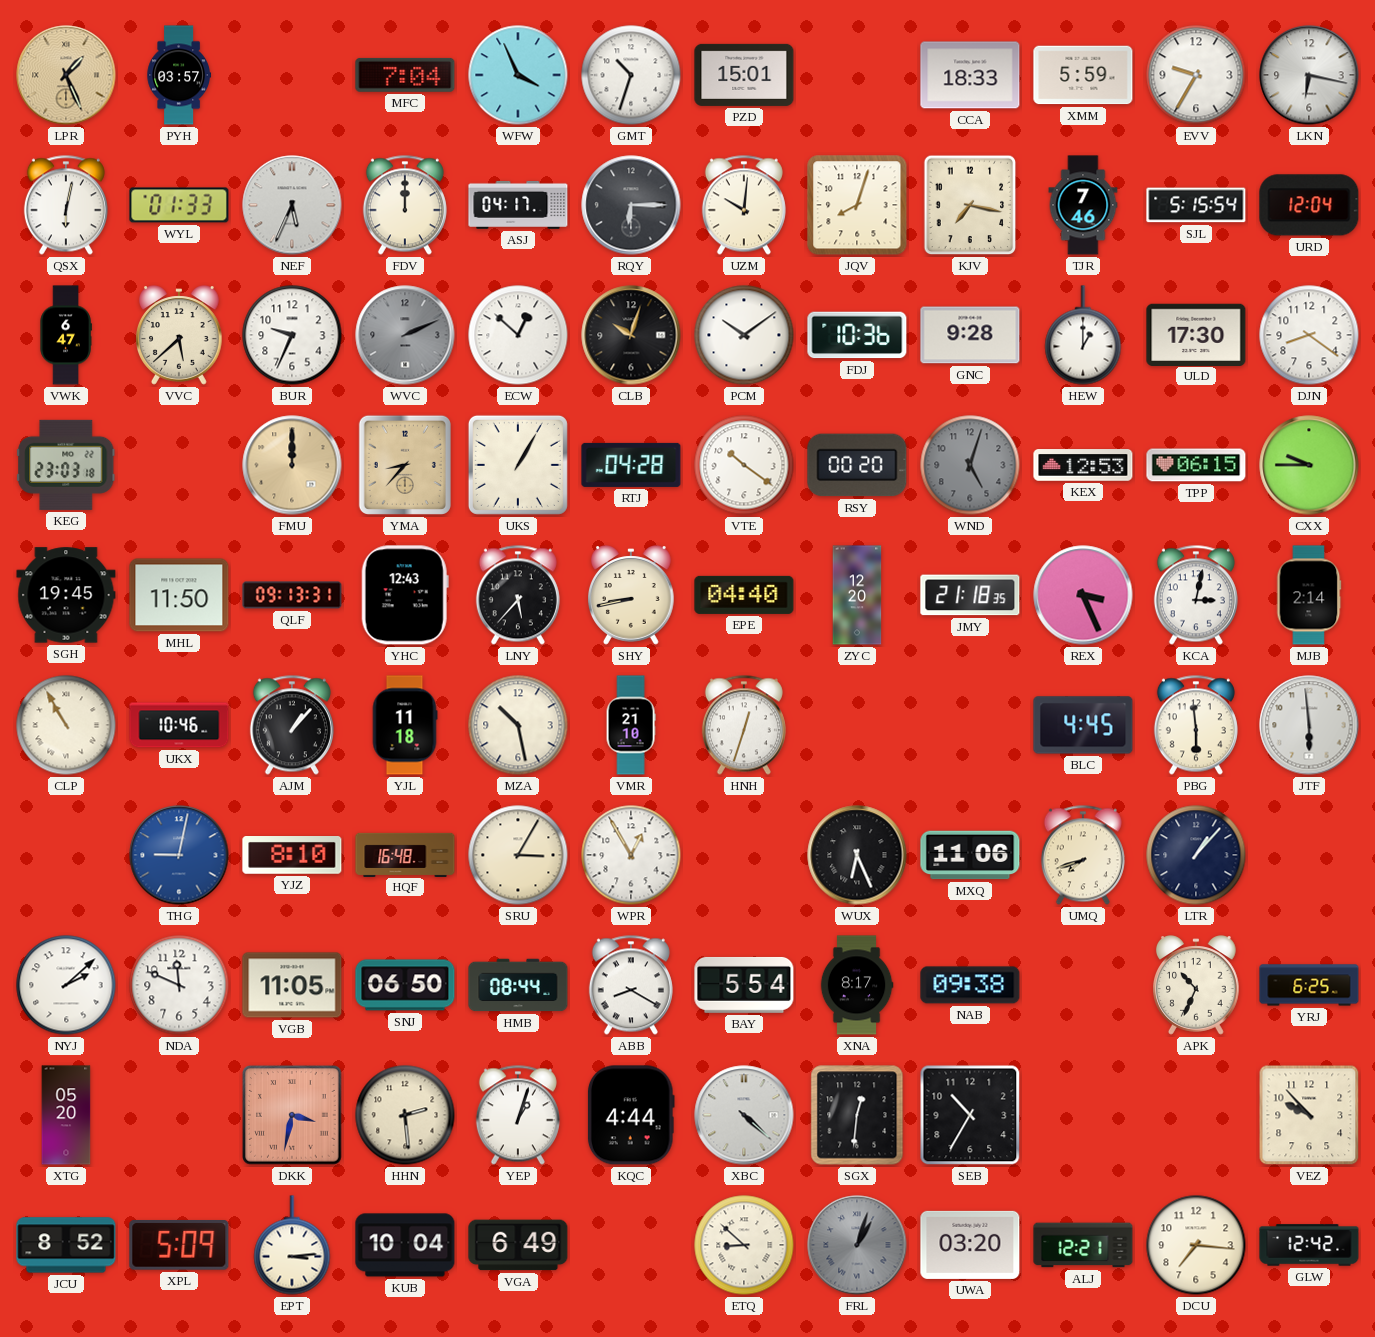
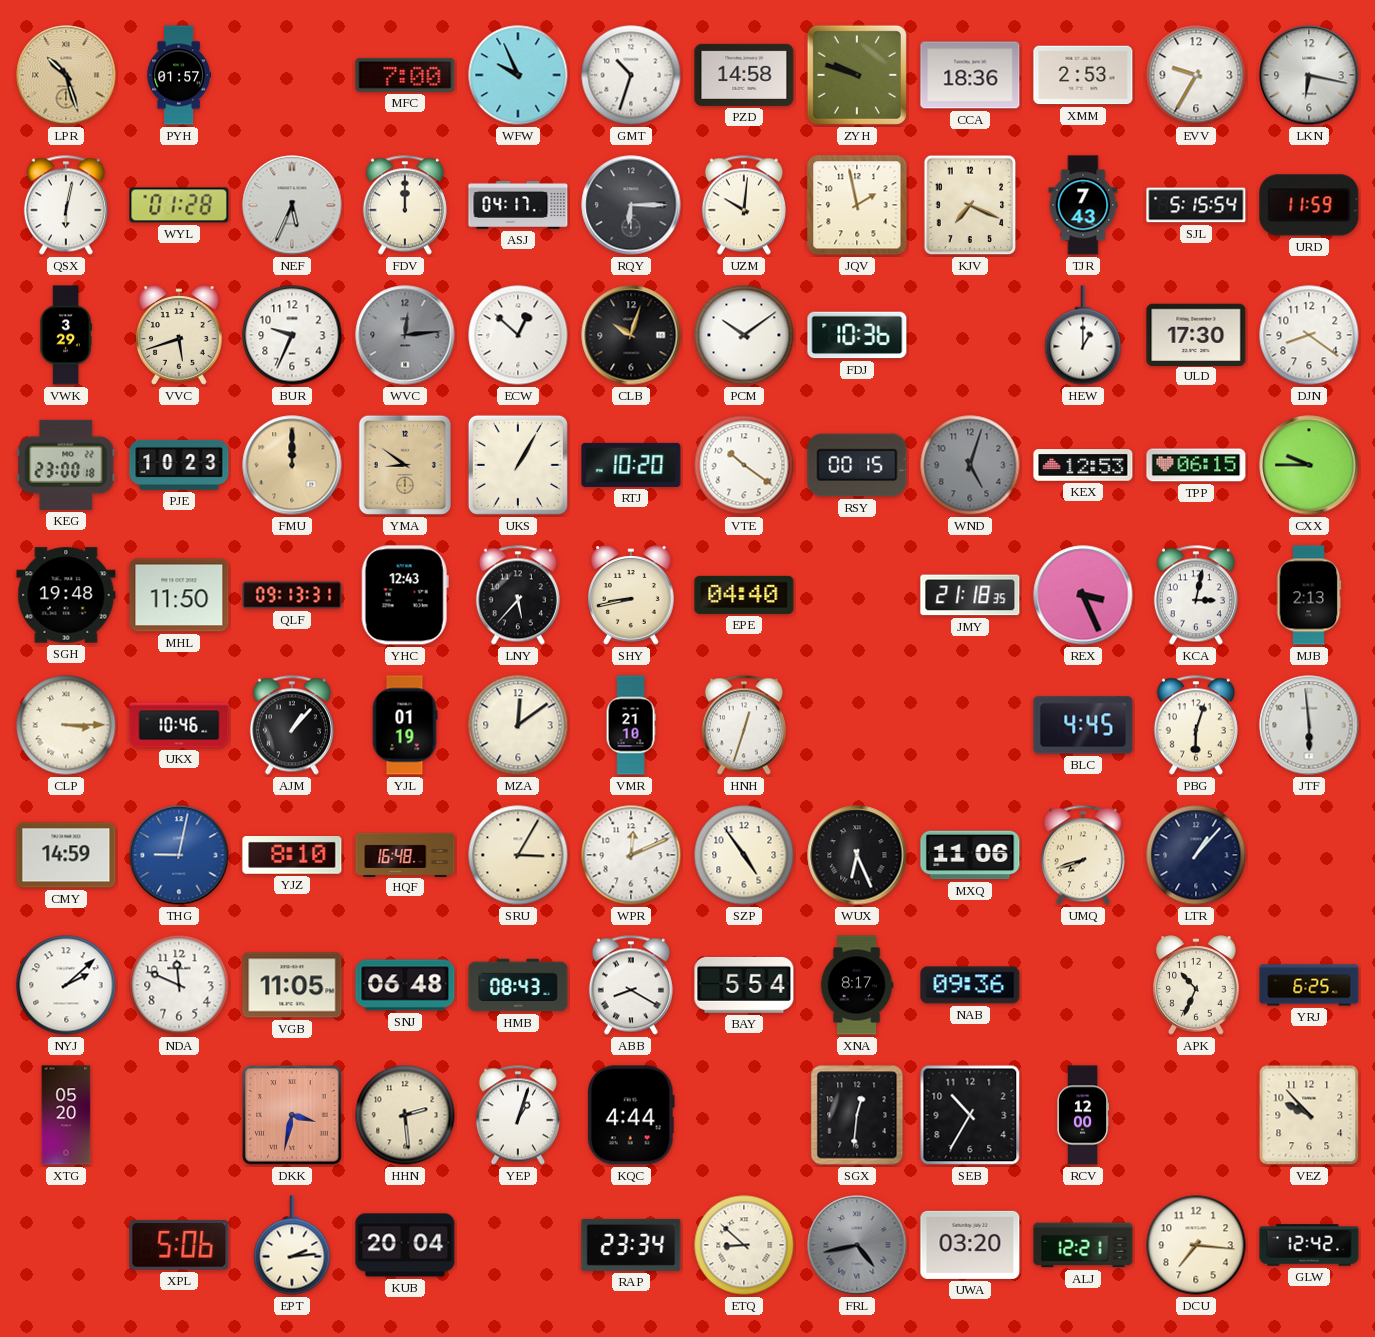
LPR: 1:26 -> 10:27
PYH: 03:57 -> 01:57
MFC: 7:04 -> 7:00
WFW: 3:56 -> 9:56
PZD: 15:01 -> 14:58
ZYH: none -> 9:48
CCA: 18:33 -> 18:36
XMM: 5:59 -> 2:53
WYL: 01:33 -> 01:28
JQV: 8:03 -> 1:58
KJV: 7:17 -> 7:19
TJR: 7:46 -> 7:43
URD: 12:04 -> 11:59
VWK: 6:47 -> 3:29
VVC: 5:38 -> 5:42
WVC: 2:11 -> 12:14
GNC: 9:28 -> none
KEG: 23:03 -> 23:00
PJE: none -> 10:23
YMA: 8:37 -> 8:51
RTJ: 04:28 -> 10:20
RSY: 00:20 -> 00:15
SGH: 19:45 -> 19:48
ZYC: 12:20 -> none
MJB: 2:14 -> 2:13
CLP: 10:55 -> 3:15
YJL: 11:18 -> 01:19
MZA: 10:28 -> 12:09
PBG: 5:59 -> 6:03
CMY: none -> 14:59
WPR: 12:55 -> 12:11
SZP: none -> 4:54
SNJ: 06:50 -> 06:48
HMB: 08:44 -> 08:43
NAB: 09:38 -> 09:36
XBC: 4:22 -> none
RCV: none -> 12:00
JCU: 8:52 -> none
XPL: 5:09 -> 5:06
EPT: 3:14 -> 2:14
KUB: 10:04 -> 20:04
VGA: 6:49 -> none
RAP: none -> 23:34
FRL: 1:03 -> 4:43
